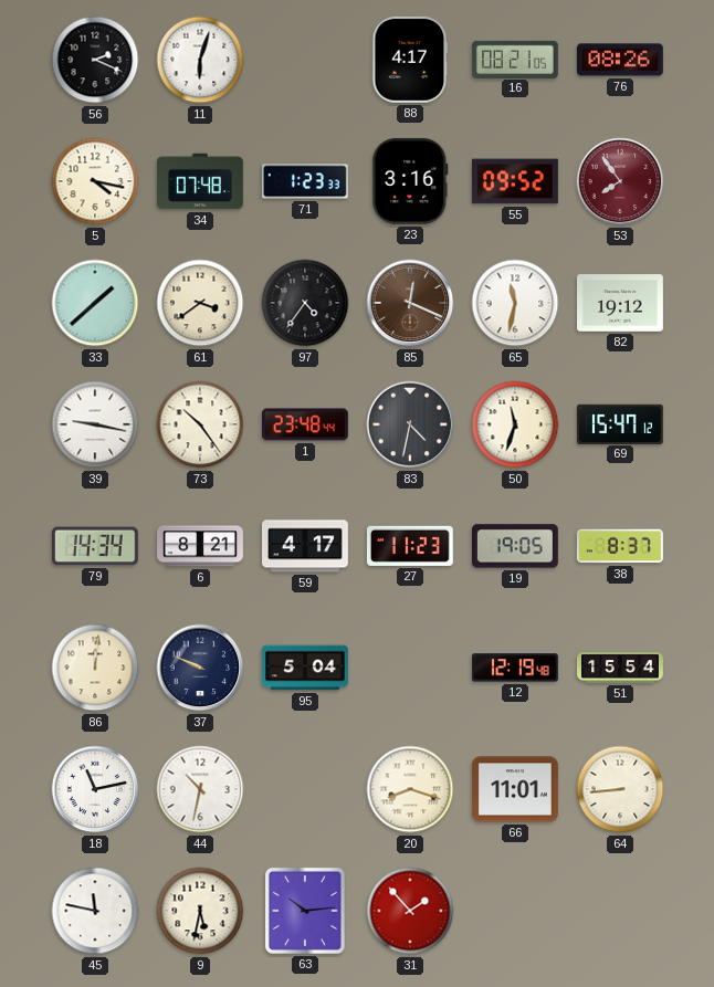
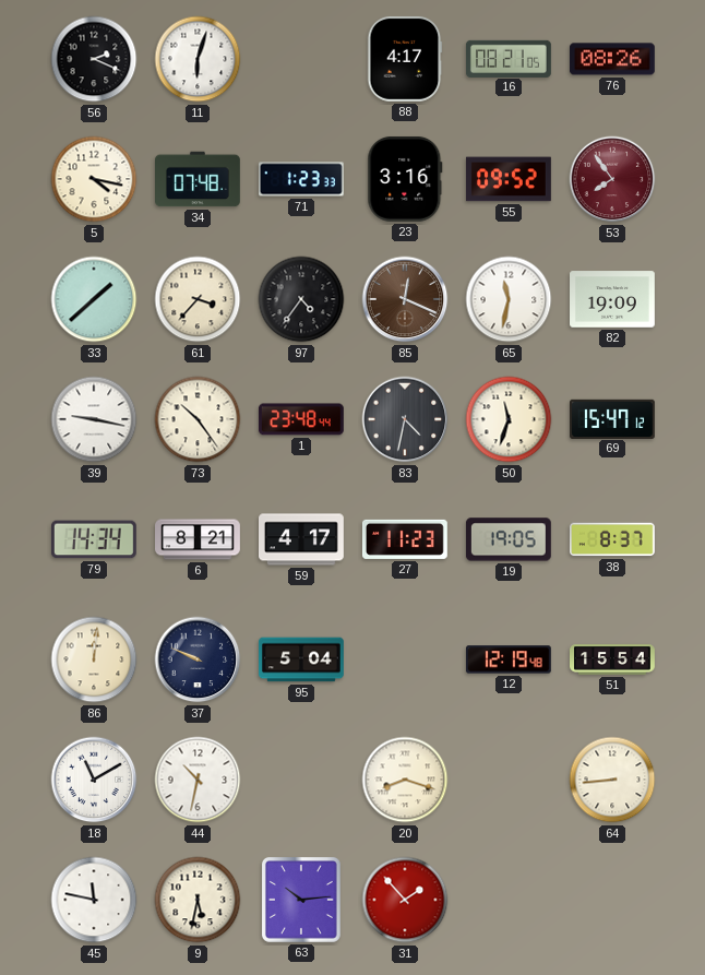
61: 3:39 -> 3:37
82: 19:12 -> 19:09
18: 11:13 -> 11:10
66: 11:01 -> none
